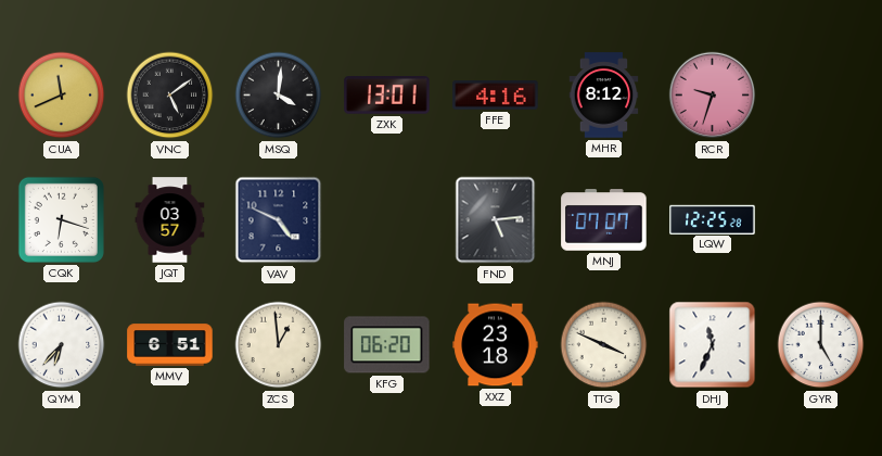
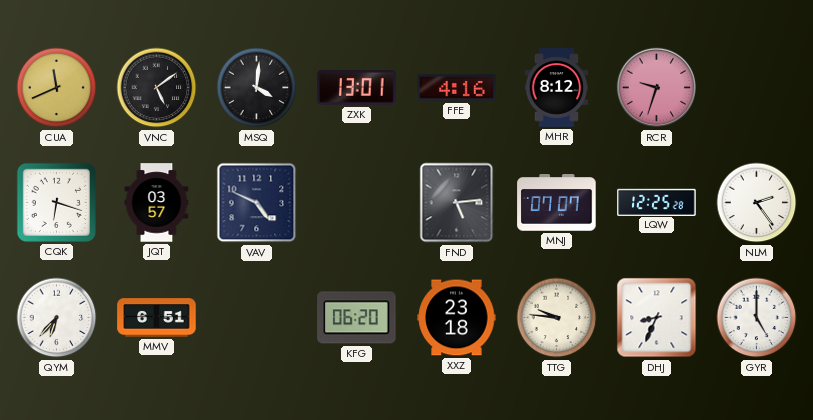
NLM: none -> 2:24
ZCS: 12:59 -> none
TTG: 3:49 -> 9:46
DHJ: 11:34 -> 8:34
